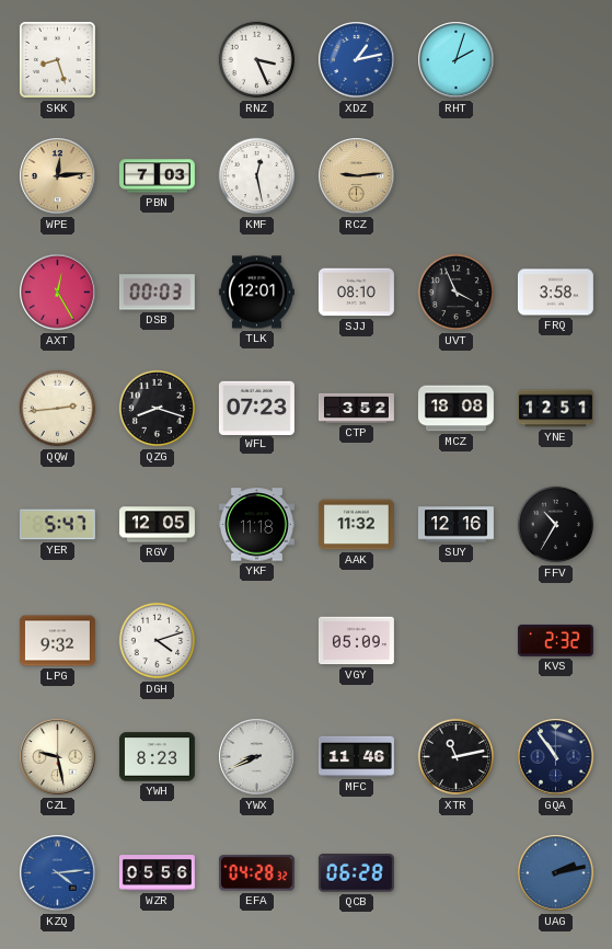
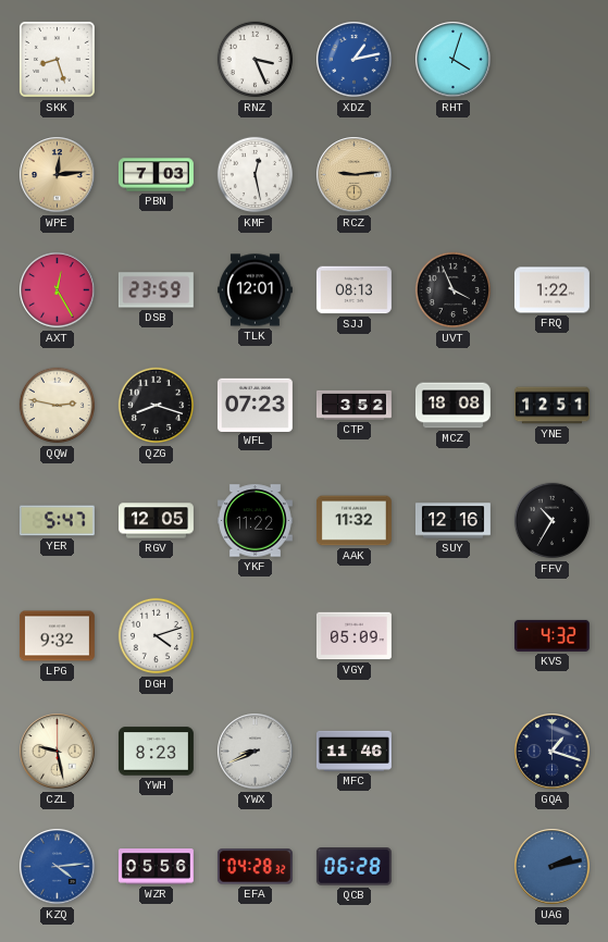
RHT: 2:03 -> 4:03
DSB: 00:03 -> 23:59
SJJ: 08:10 -> 08:13
FRQ: 3:58 -> 1:22
QQW: 2:44 -> 2:47
YKF: 11:18 -> 11:22
KVS: 2:32 -> 4:32
XTR: 11:13 -> none
GQA: 10:54 -> 1:18
